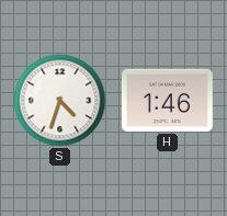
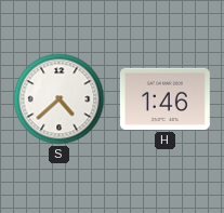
S: 4:33 -> 4:38
